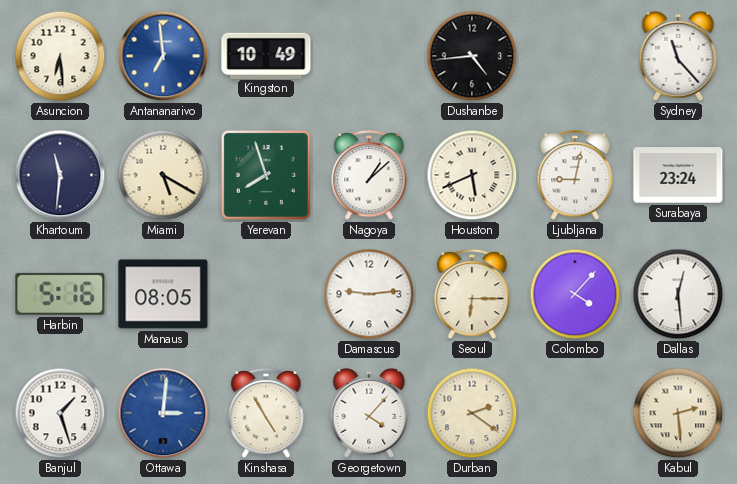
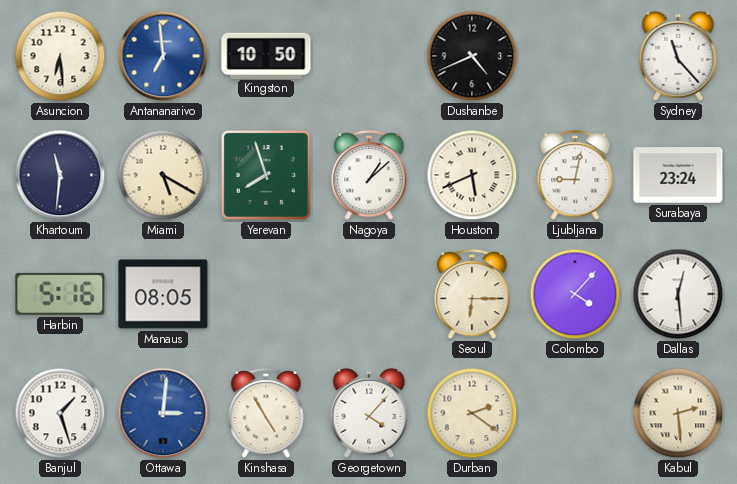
Kingston: 10:49 -> 10:50
Dushanbe: 4:44 -> 4:41
Damascus: 9:14 -> none
